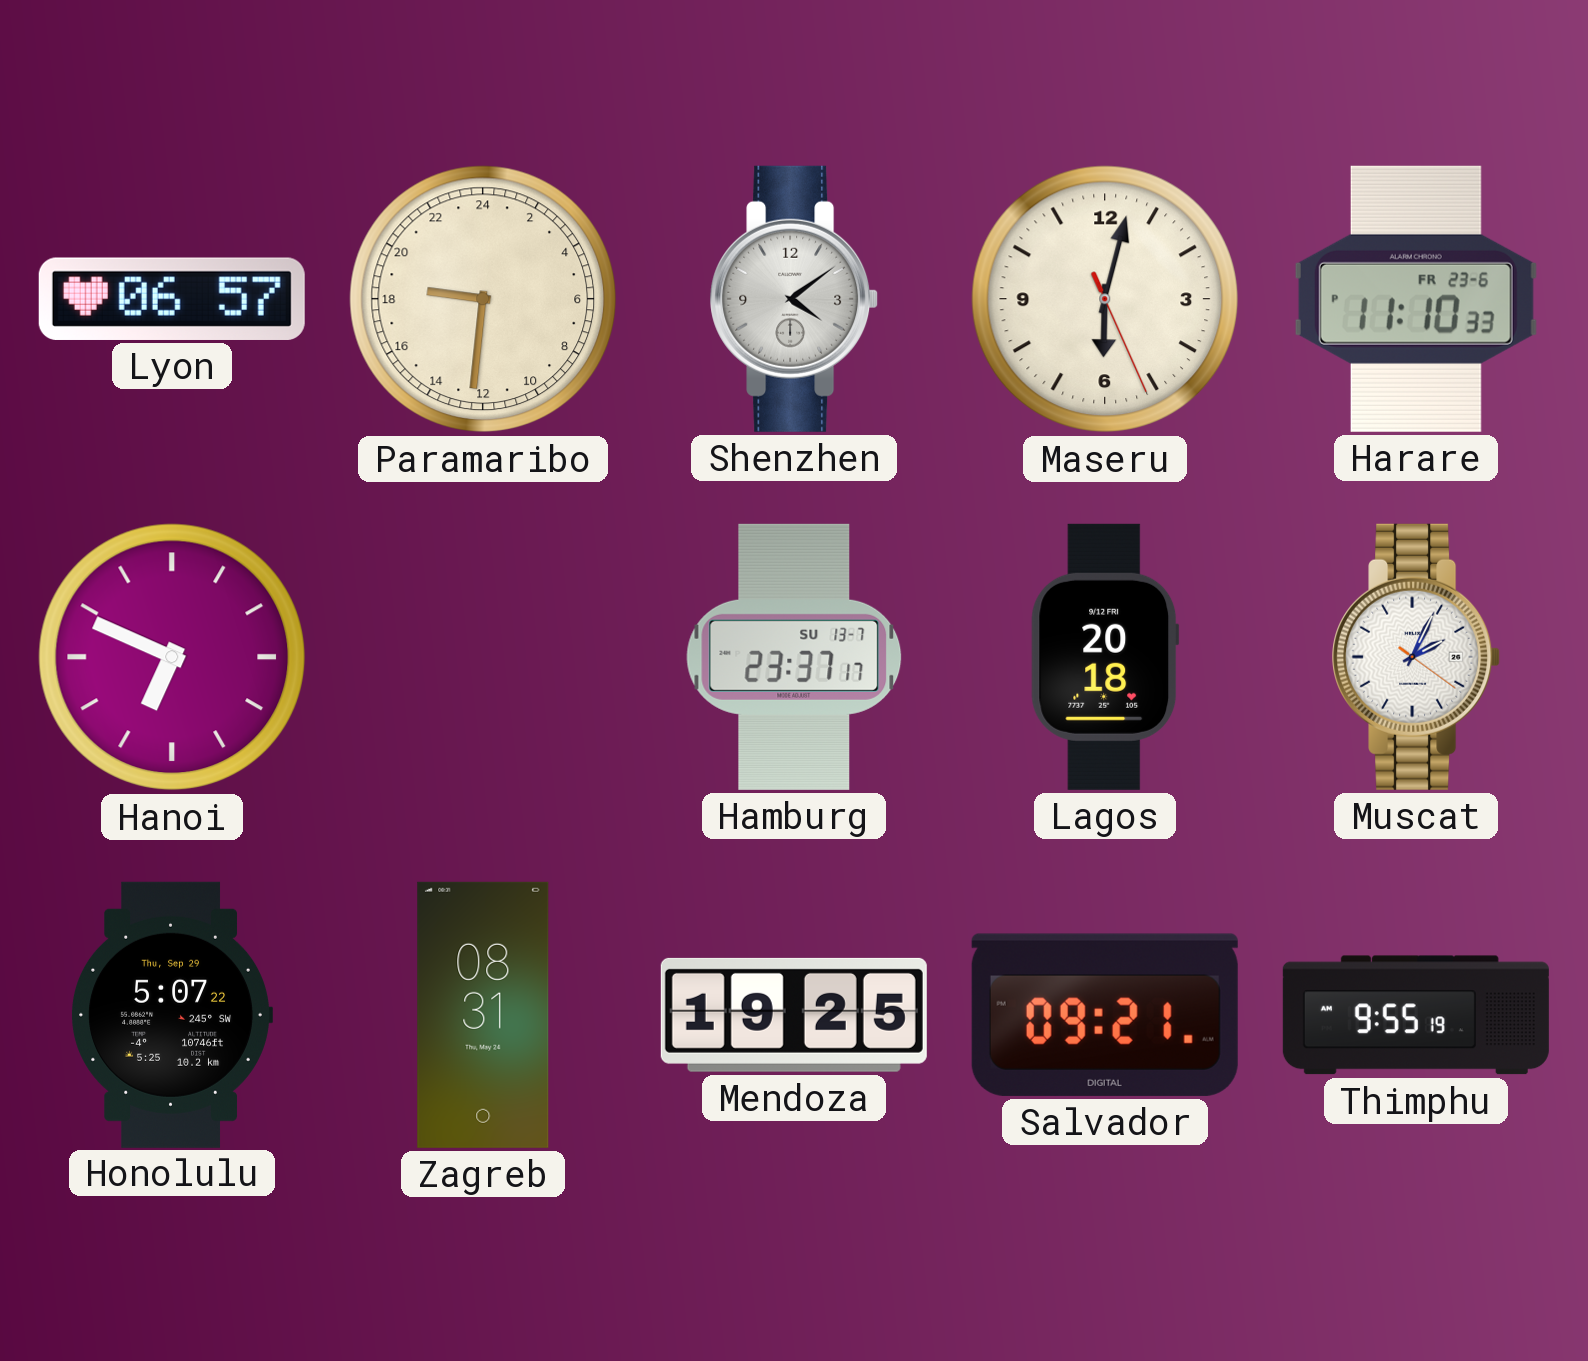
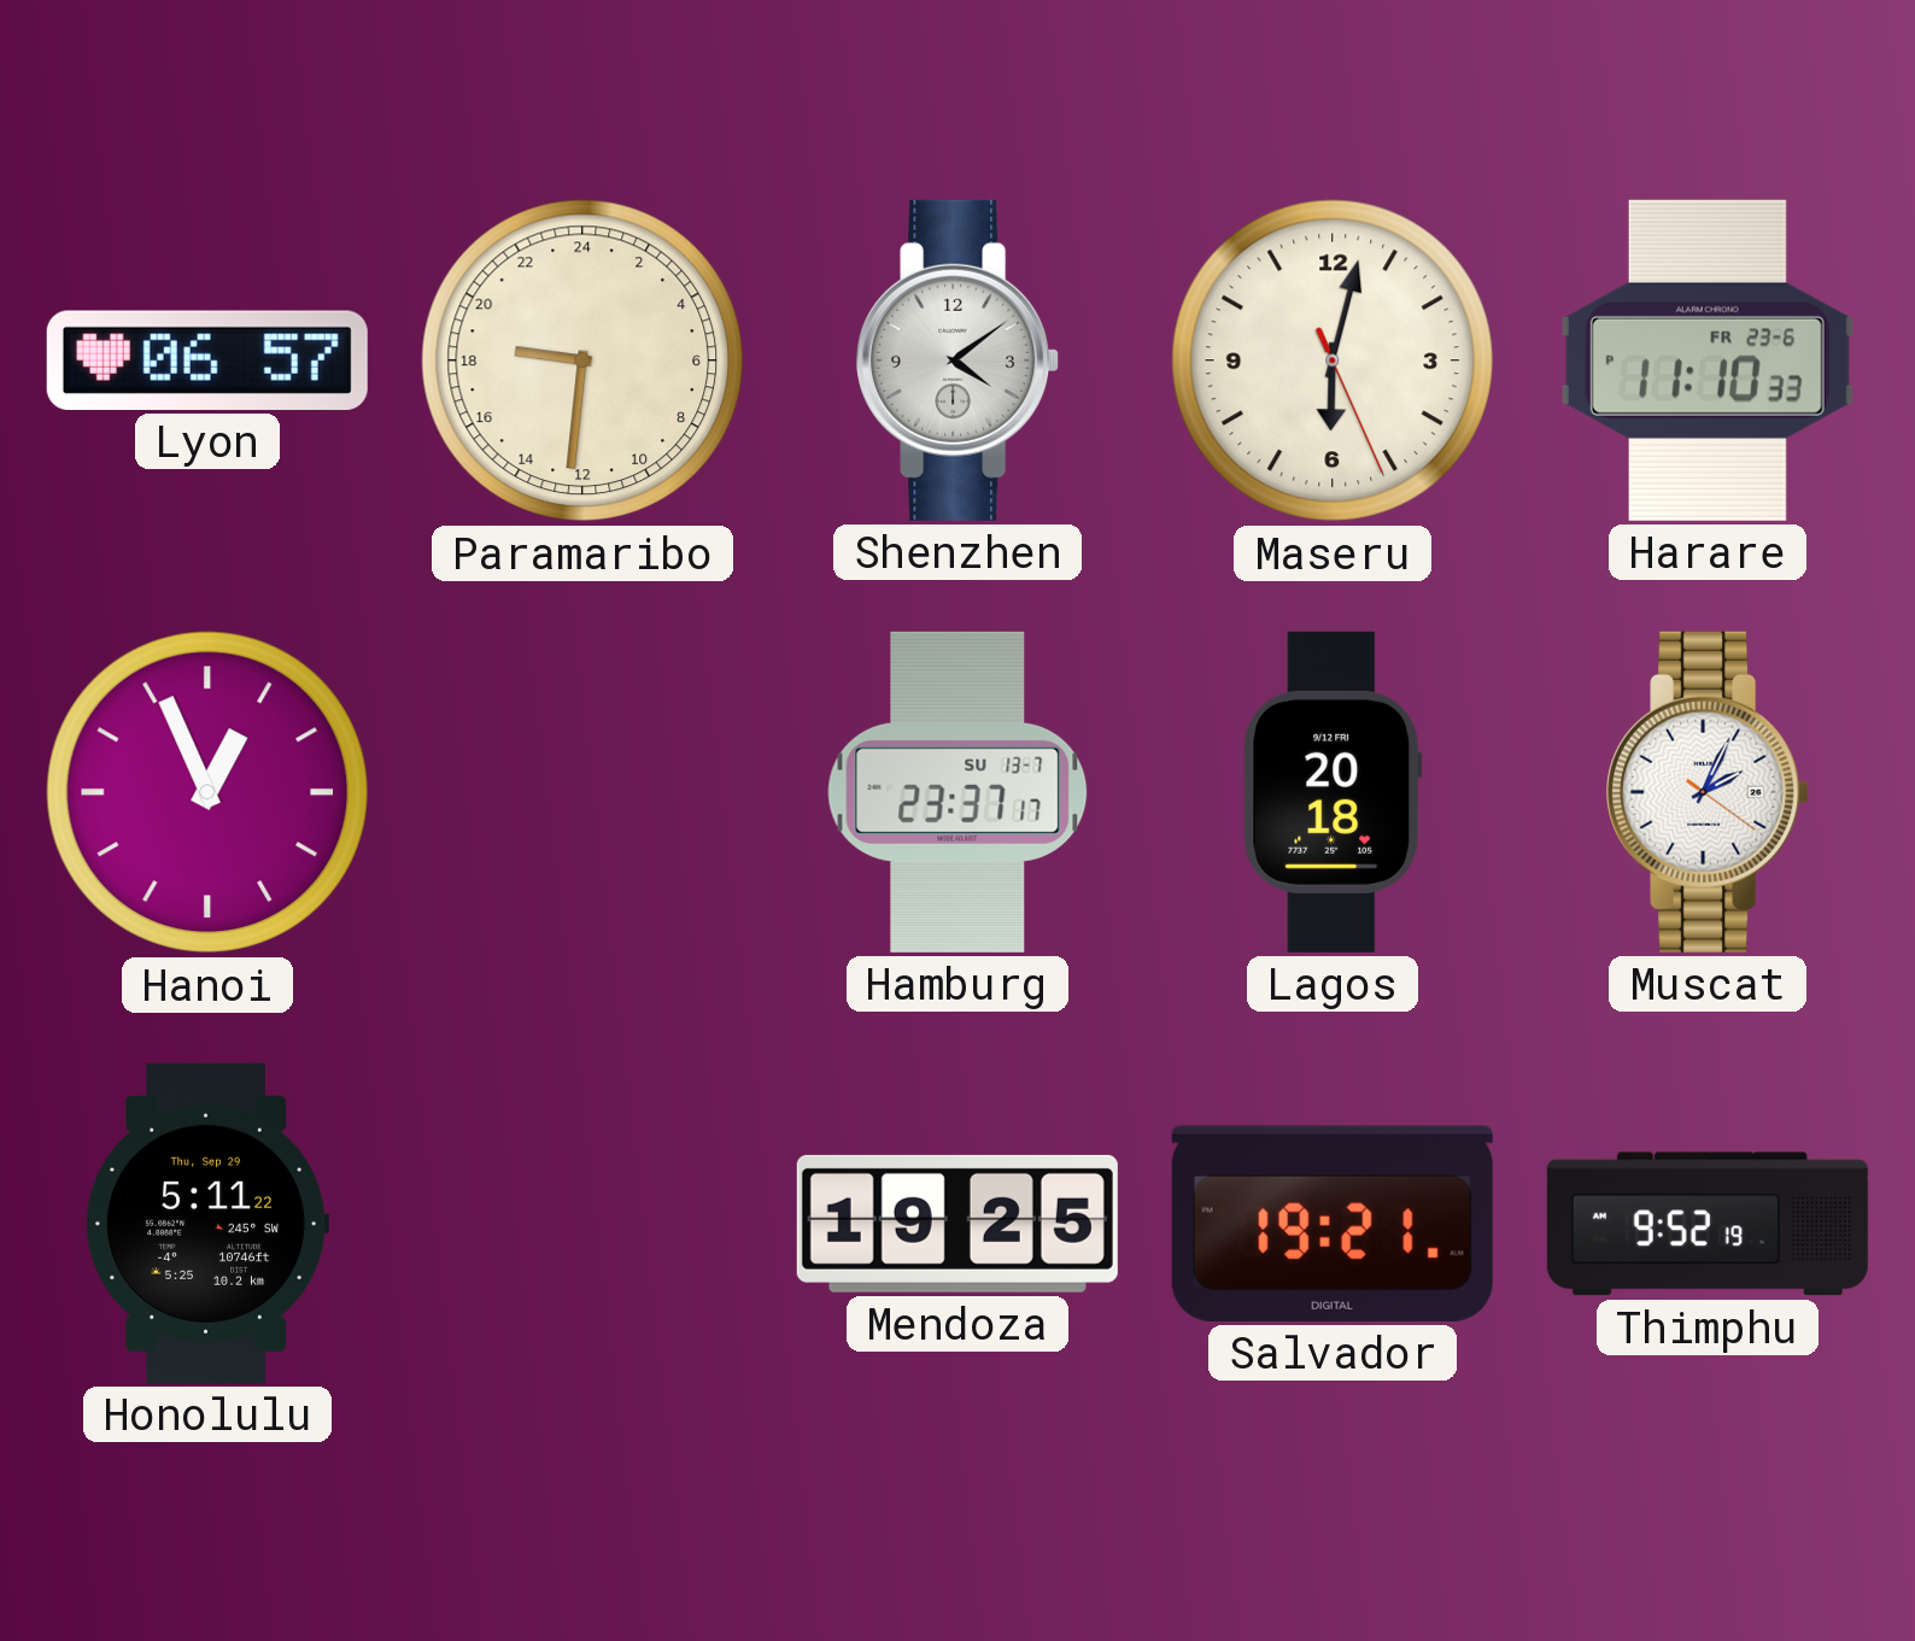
Hanoi: 6:49 -> 12:56
Honolulu: 5:07 -> 5:11
Zagreb: 08:31 -> none
Salvador: 09:21 -> 19:21
Thimphu: 9:55 -> 9:52
